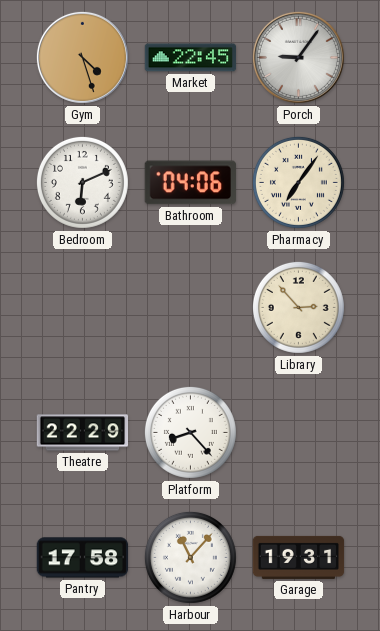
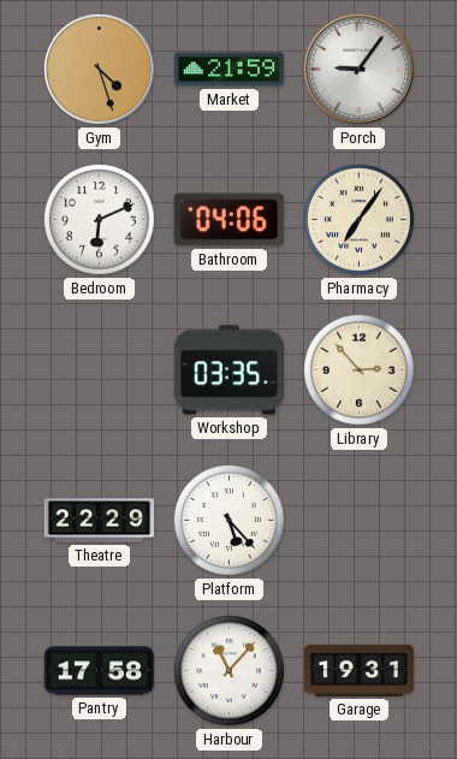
Market: 22:45 -> 21:59
Workshop: none -> 03:35
Platform: 8:23 -> 5:23
